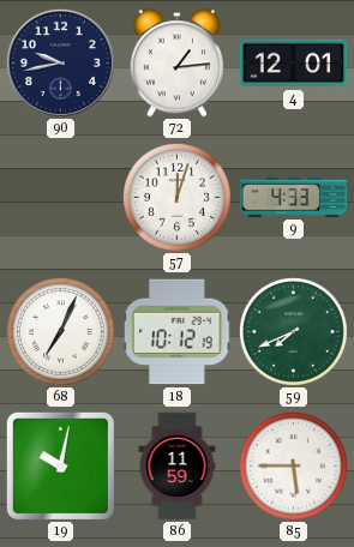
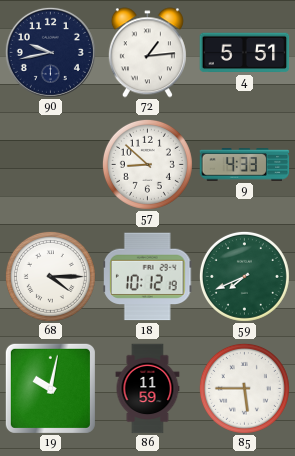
4: 12:01 -> 5:51
57: 12:03 -> 8:52
68: 7:04 -> 4:15
